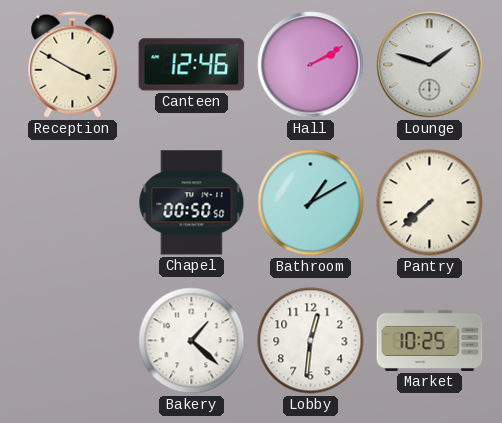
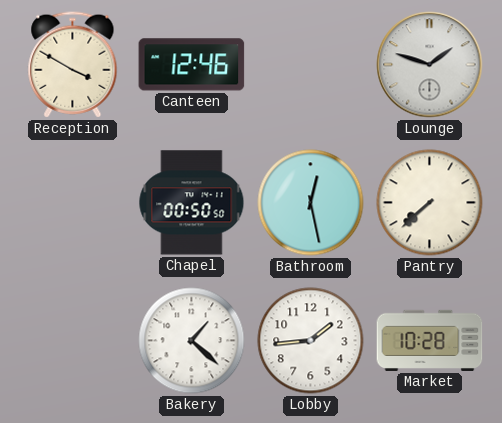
Hall: 2:10 -> none
Bathroom: 1:10 -> 12:28
Lobby: 12:31 -> 1:44
Market: 10:25 -> 10:28
